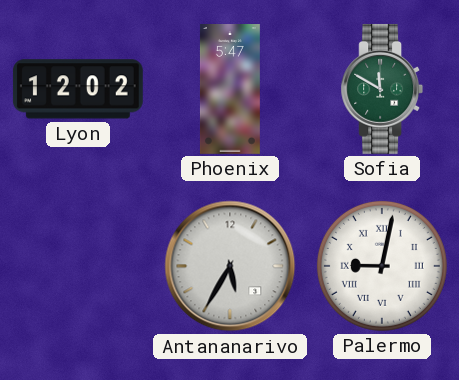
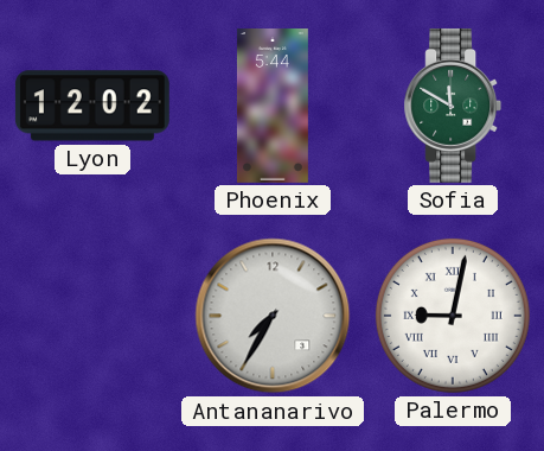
Phoenix: 5:47 -> 5:44
Antananarivo: 5:35 -> 7:35
